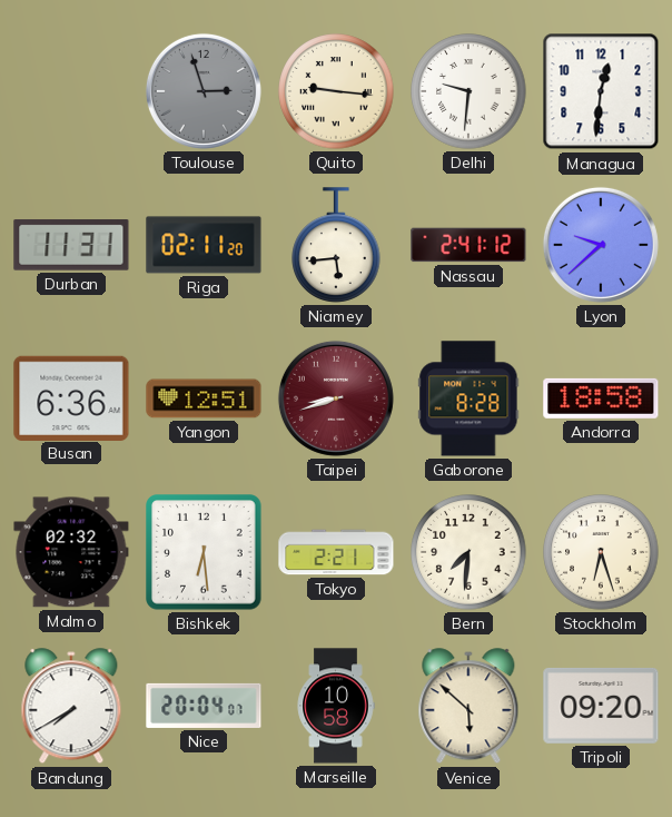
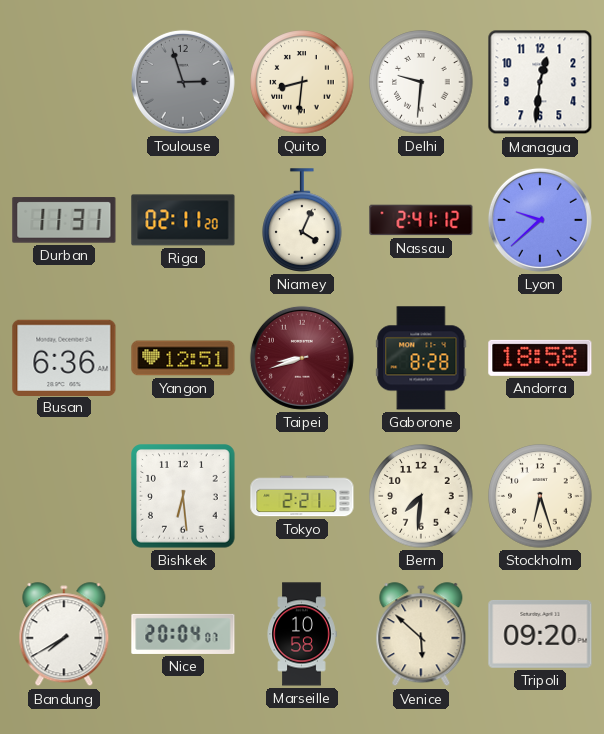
Quito: 9:16 -> 8:31
Niamey: 5:44 -> 4:04
Malmo: 02:32 -> none
